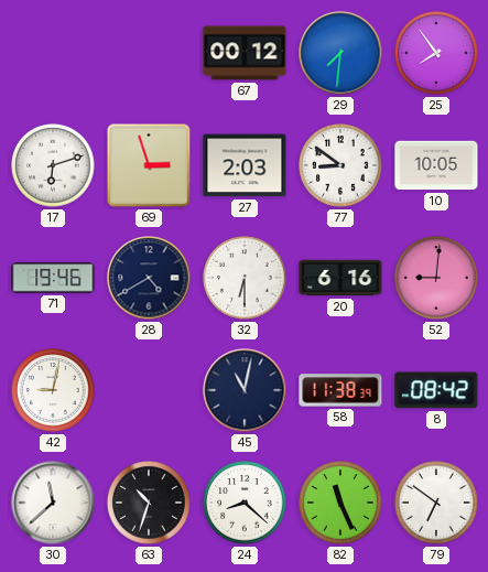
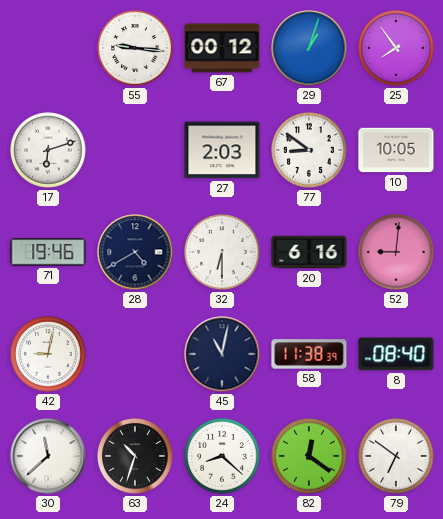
55: none -> 9:16
29: 7:31 -> 1:03
69: 2:57 -> none
8: 08:42 -> 08:40
82: 11:26 -> 12:21
